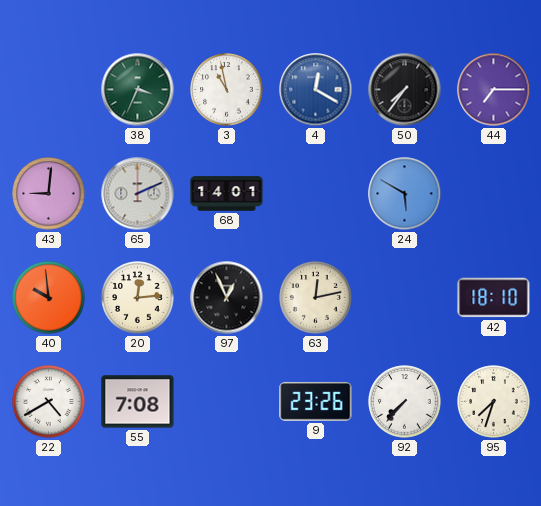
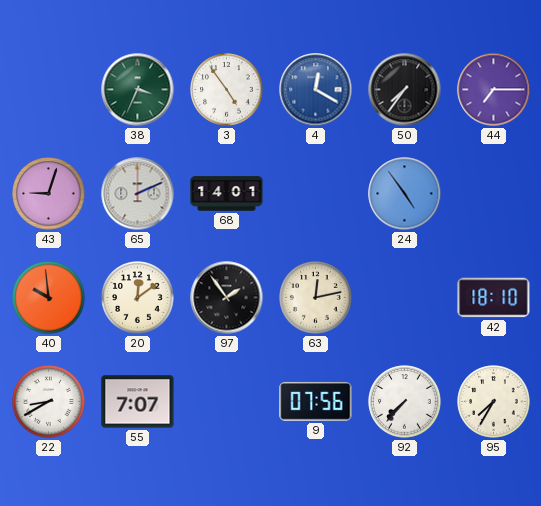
3: 10:58 -> 4:54
43: 9:01 -> 9:03
24: 5:50 -> 4:54
20: 12:14 -> 12:09
97: 12:56 -> 1:54
22: 4:40 -> 8:40
55: 7:08 -> 7:07
9: 23:26 -> 07:56
95: 7:33 -> 7:35
